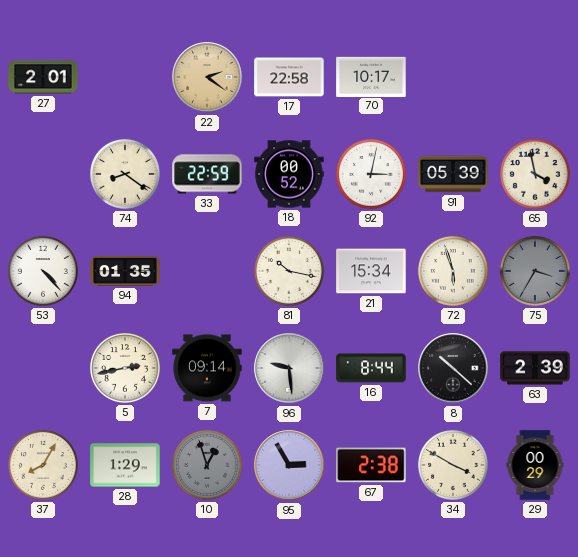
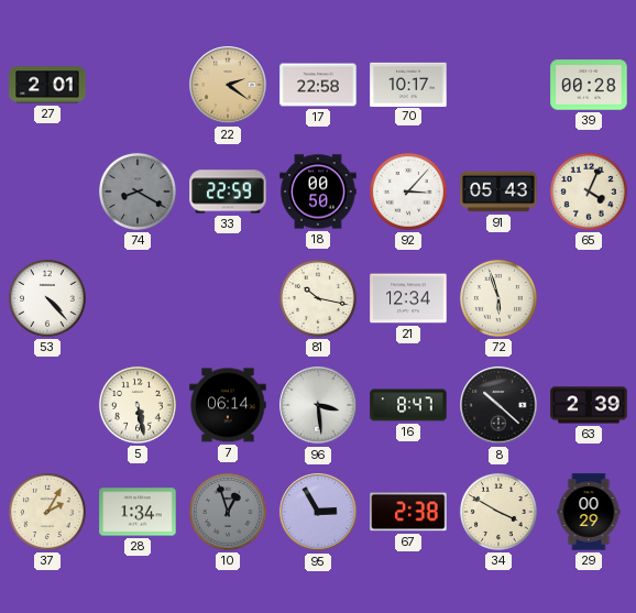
39: none -> 00:28
74: 8:21 -> 8:20
74 dial: cream -> grey
18: 00:52 -> 00:50
92: 3:02 -> 3:07
91: 05:39 -> 05:43
65: 3:58 -> 4:04
94: 01:35 -> none
21: 15:34 -> 12:34
75: 3:35 -> none
5: 2:43 -> 5:28
7: 09:14 -> 06:14
96: 9:29 -> 3:29
16: 8:44 -> 8:47
37: 8:05 -> 2:05
28: 1:29 -> 1:34
